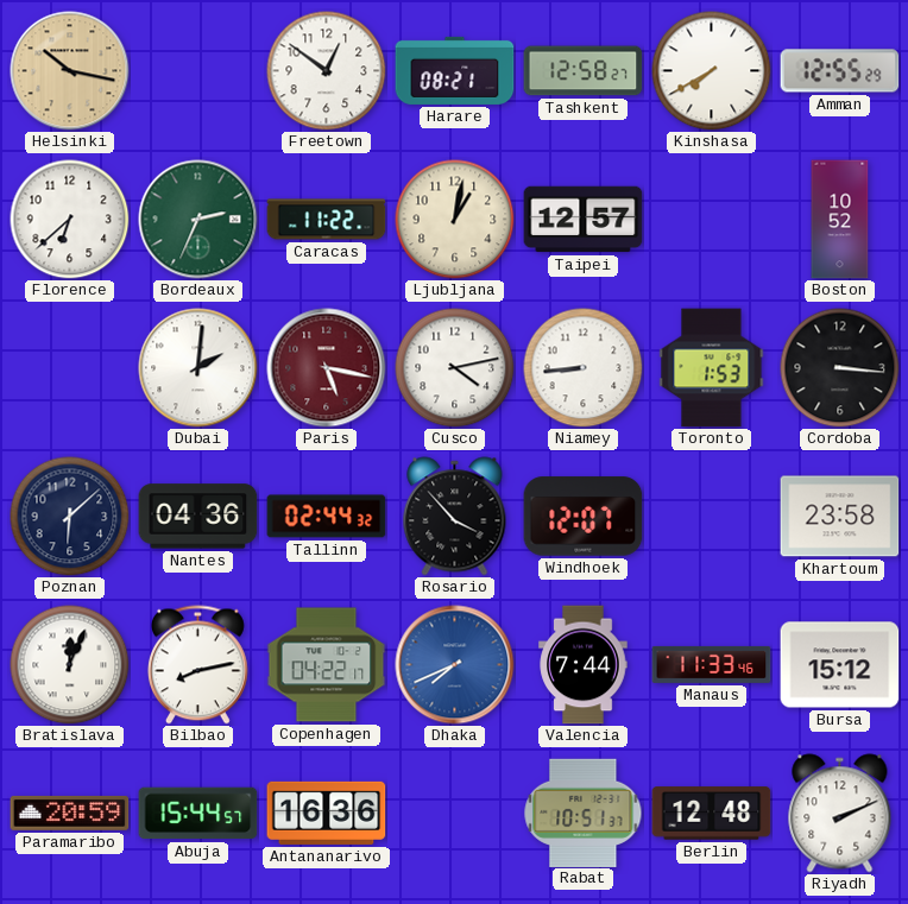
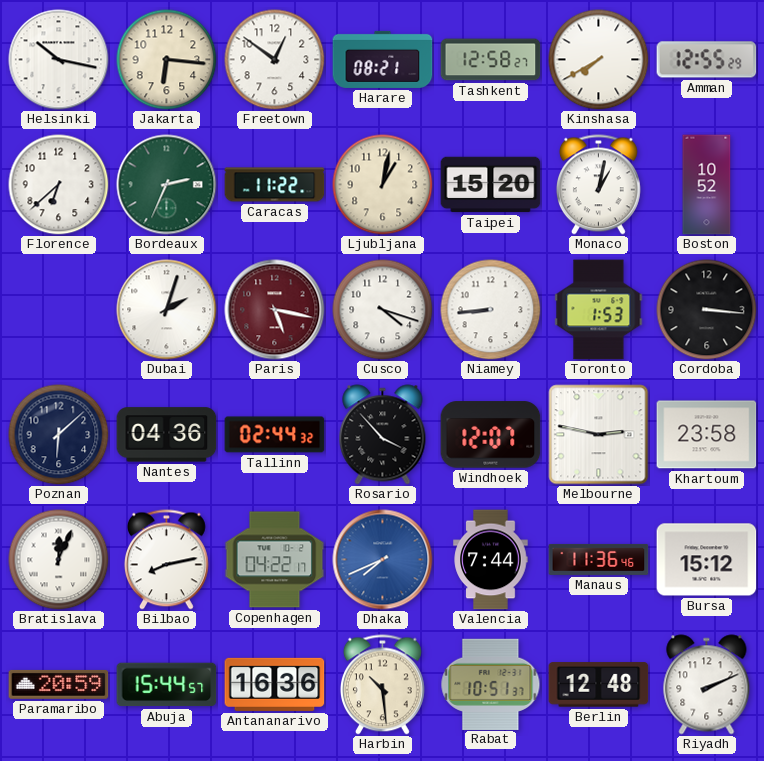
Helsinki dial: champagne -> white
Jakarta: none -> 6:16
Taipei: 12:57 -> 15:20
Monaco: none -> 1:02
Dubai: 2:01 -> 2:03
Cusco: 4:13 -> 4:18
Melbourne: none -> 2:47
Manaus: 11:33 -> 11:36
Harbin: none -> 10:29
